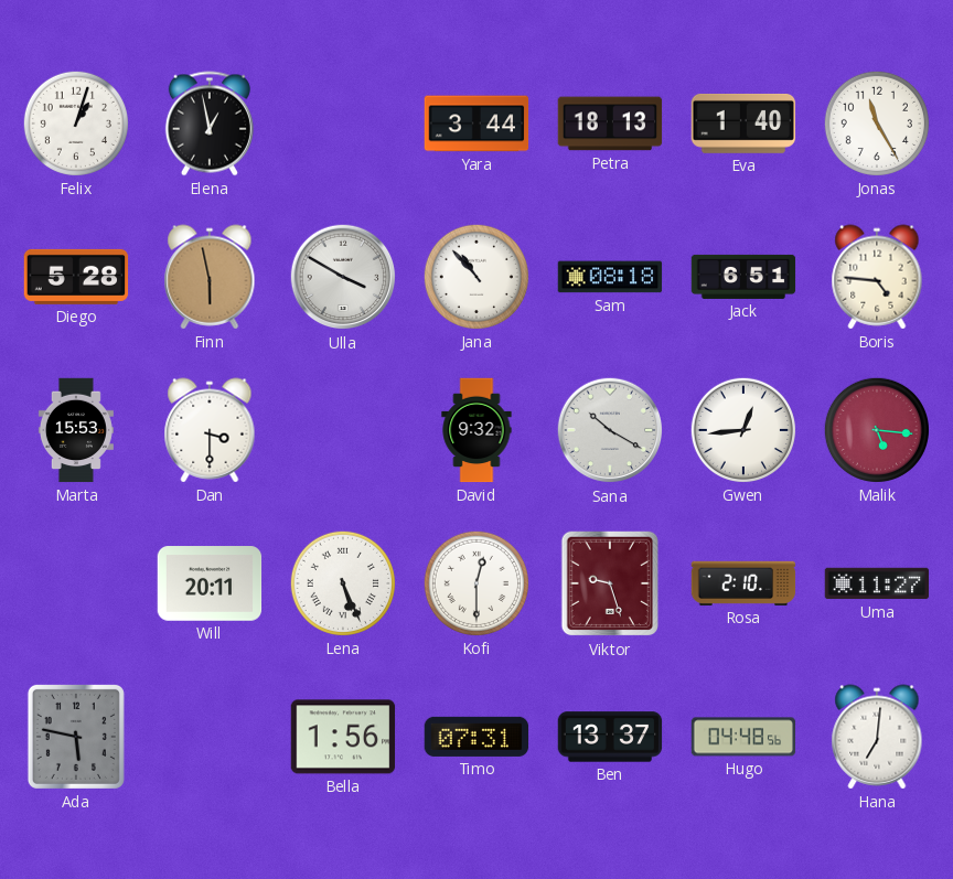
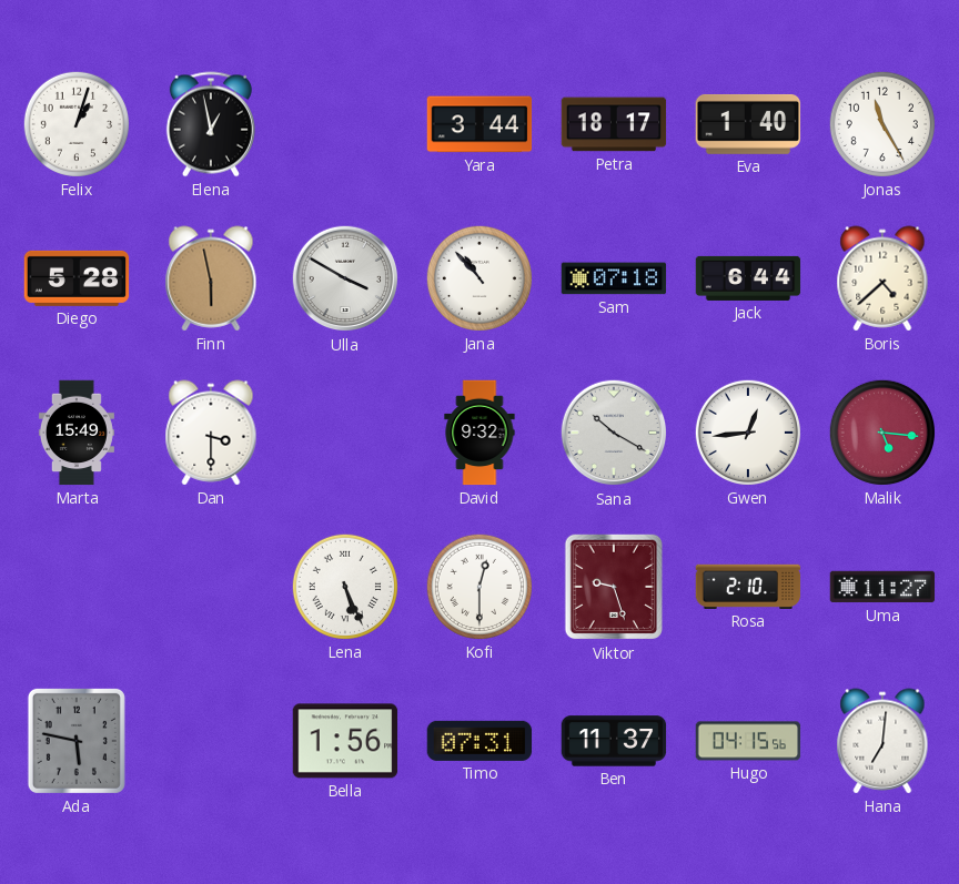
Petra: 18:13 -> 18:17
Sam: 08:18 -> 07:18
Jack: 6:51 -> 6:44
Boris: 4:46 -> 4:38
Marta: 15:53 -> 15:49
Will: 20:11 -> none
Ben: 13:37 -> 11:37
Hugo: 04:48 -> 04:15
